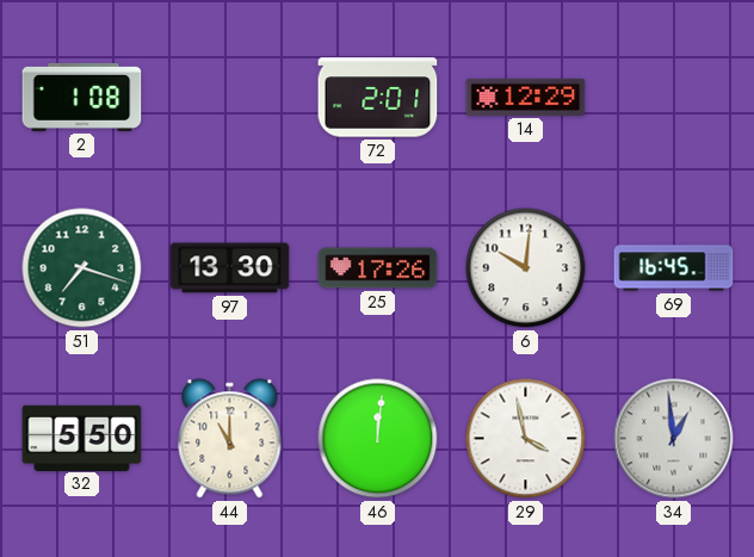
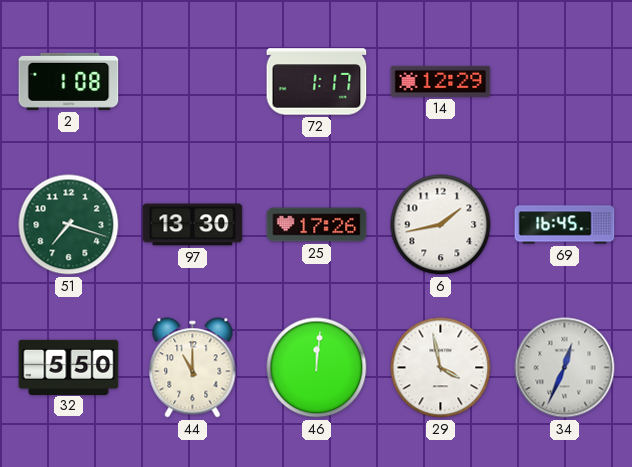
72: 2:01 -> 1:17
6: 10:01 -> 1:43
34: 12:59 -> 12:34
